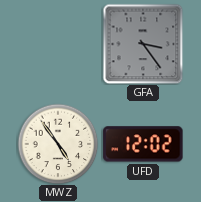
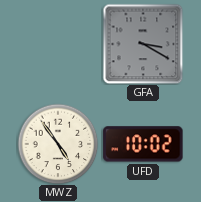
GFA: 3:24 -> 3:20
UFD: 12:02 -> 10:02
